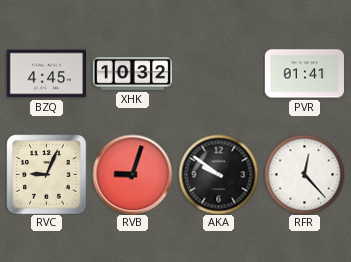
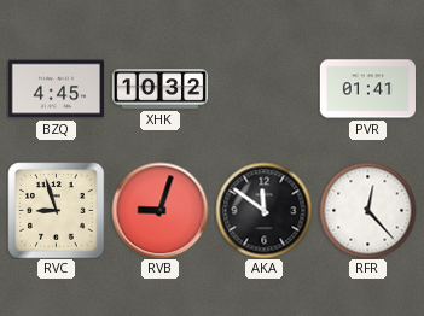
RVC: 9:04 -> 8:57
AKA: 9:51 -> 11:51
